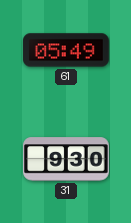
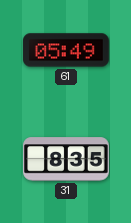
31: 9:30 -> 8:35
